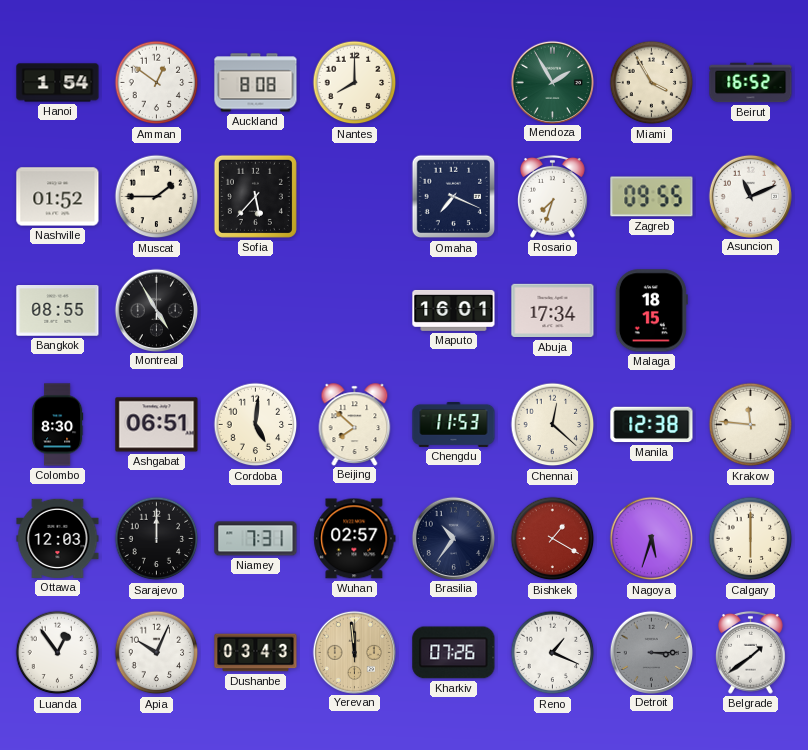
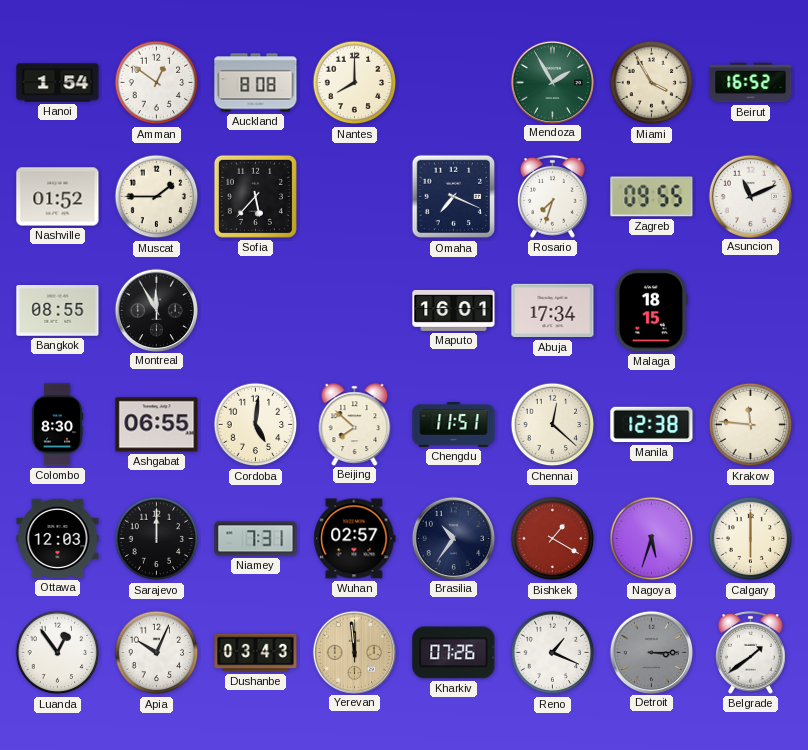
Montreal: 4:55 -> 11:55
Ashgabat: 06:51 -> 06:55
Chengdu: 11:53 -> 11:51
